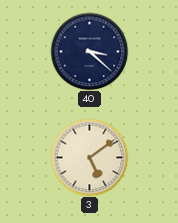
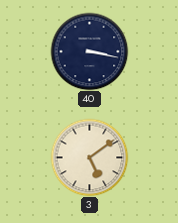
40: 3:22 -> 3:17
